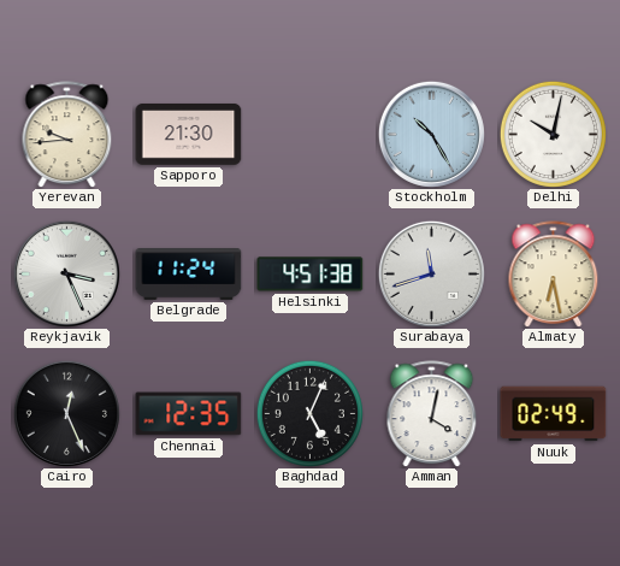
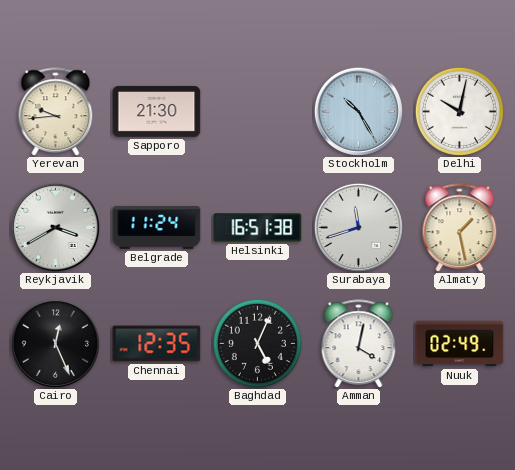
Reykjavik: 3:26 -> 3:40
Helsinki: 4:51 -> 16:51
Almaty: 6:28 -> 1:28
